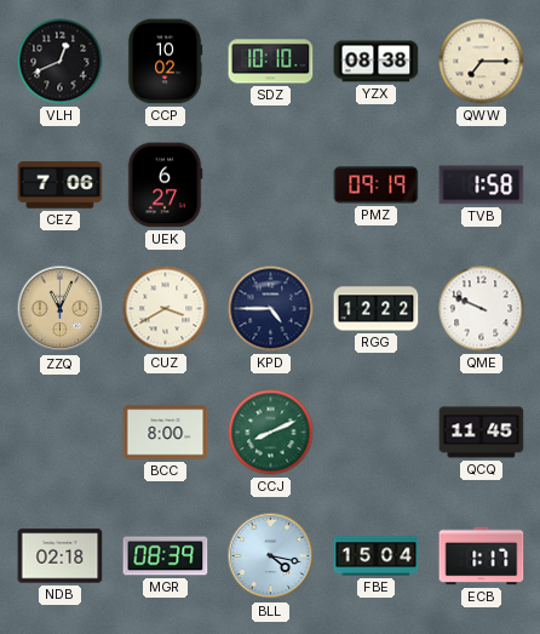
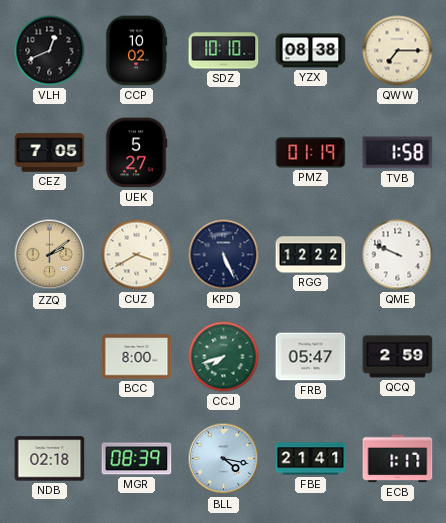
CEZ: 7:06 -> 7:05
UEK: 6:27 -> 5:27
PMZ: 09:19 -> 01:19
ZZQ: 11:04 -> 2:09
KPD: 4:45 -> 5:26
CCJ: 8:11 -> 7:42
FRB: none -> 05:47
QCQ: 11:45 -> 2:59
FBE: 15:04 -> 21:41
